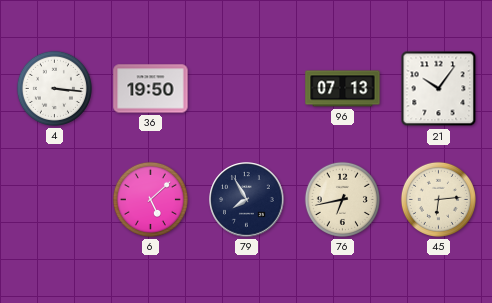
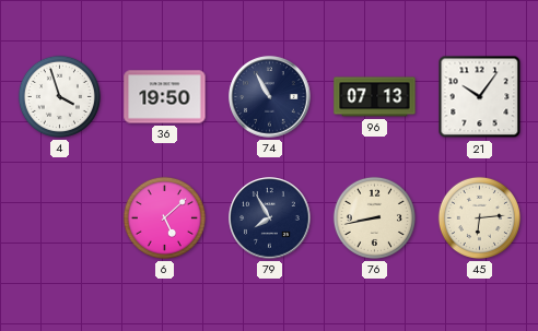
4: 3:16 -> 3:57
74: none -> 10:55
76: 6:43 -> 8:43
